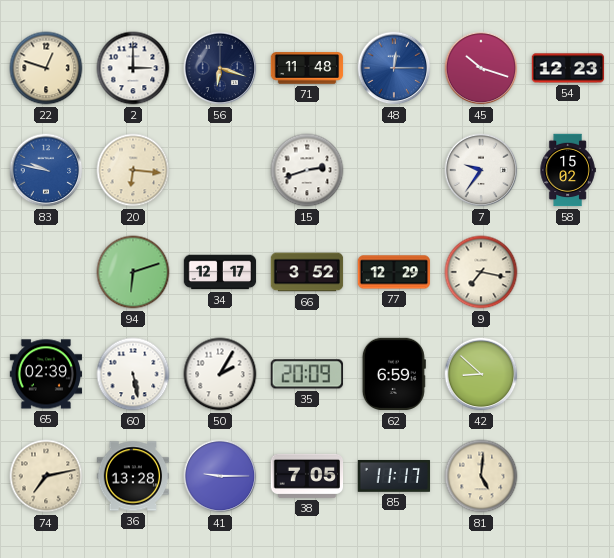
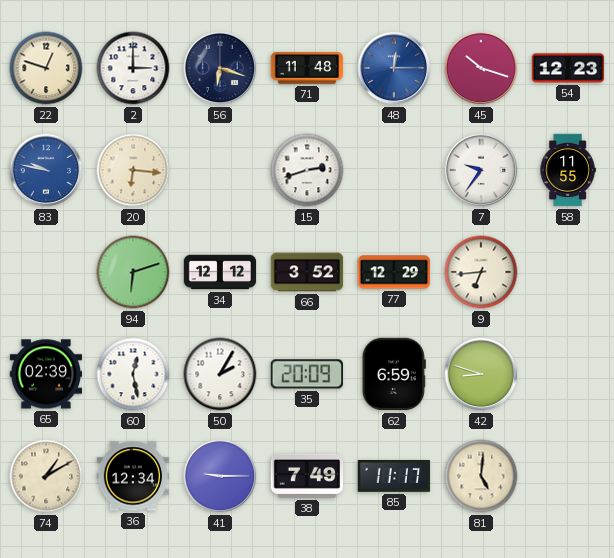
58: 15:02 -> 11:55
34: 12:17 -> 12:12
9: 7:17 -> 6:44
60: 5:28 -> 12:28
42: 8:52 -> 8:48
74: 7:13 -> 1:10
36: 13:28 -> 12:34
38: 7:05 -> 7:49
